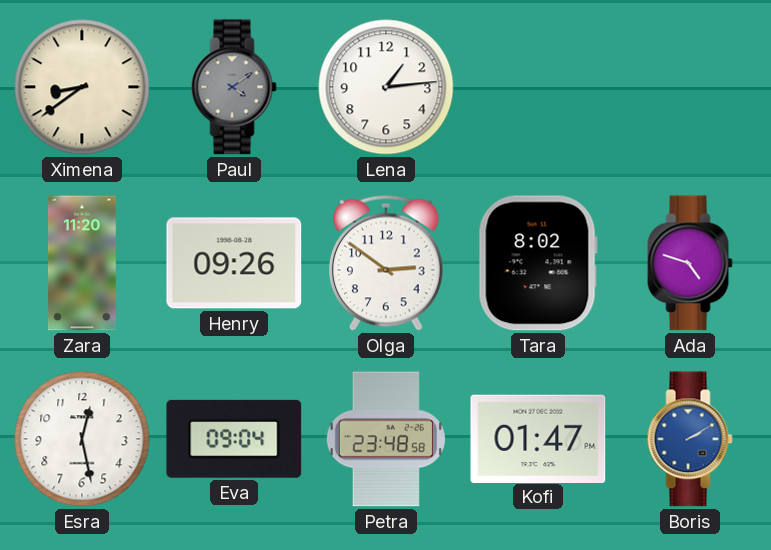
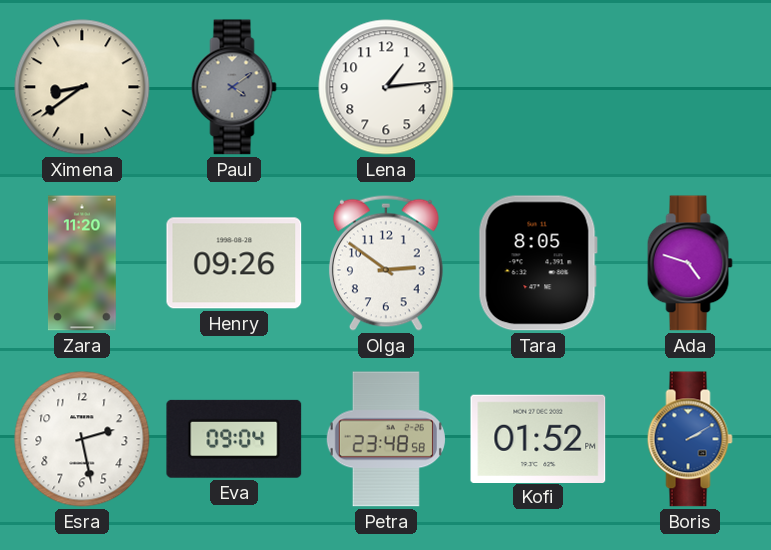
Tara: 8:02 -> 8:05
Esra: 12:28 -> 2:28
Kofi: 01:47 -> 01:52
